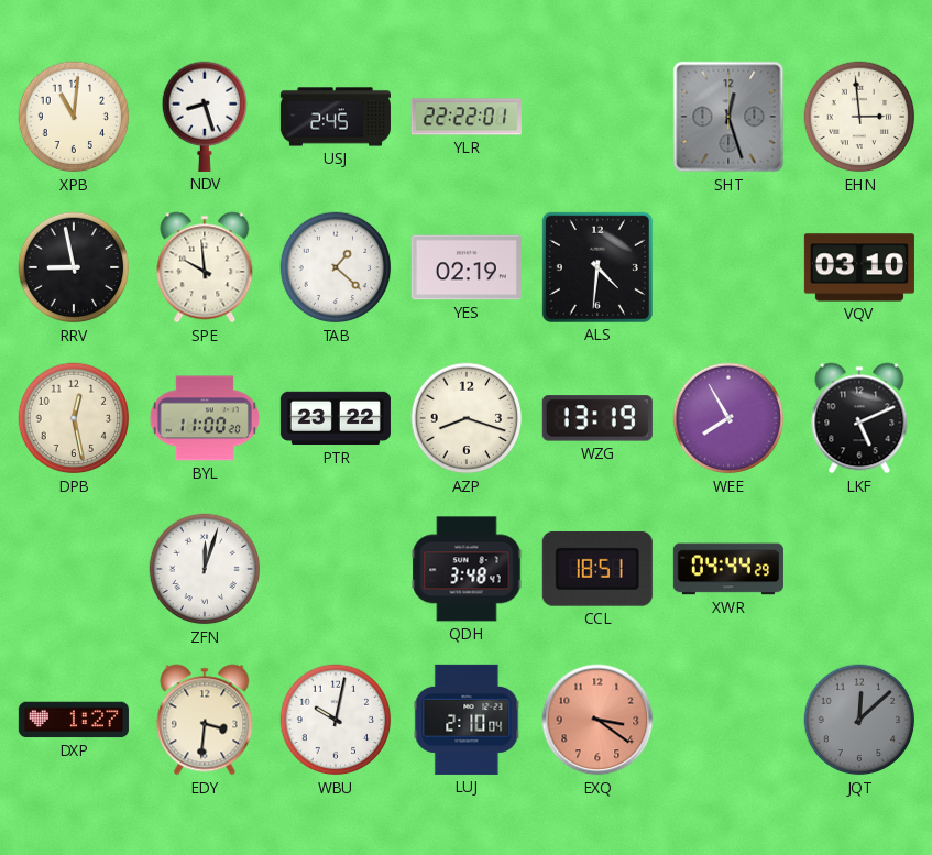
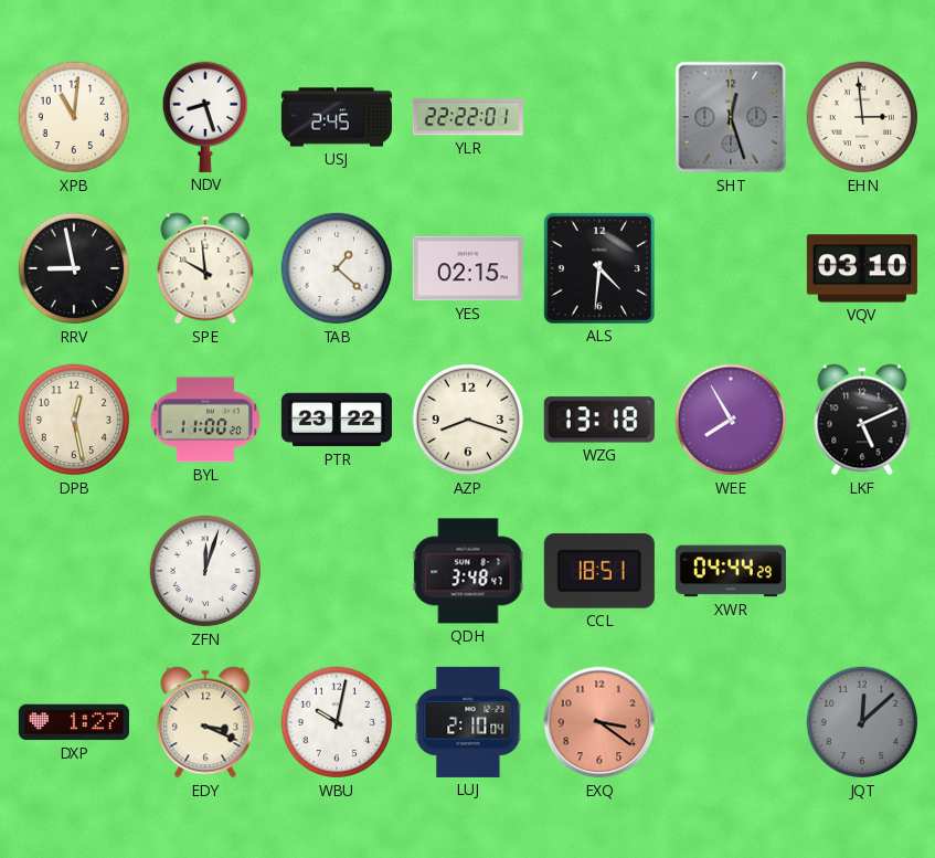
YES: 02:19 -> 02:15
WZG: 13:19 -> 13:18
EDY: 3:31 -> 3:19
